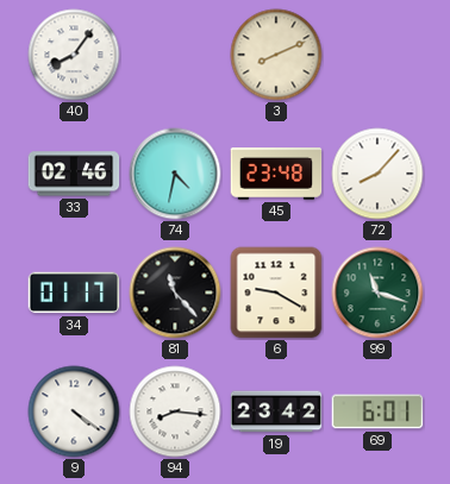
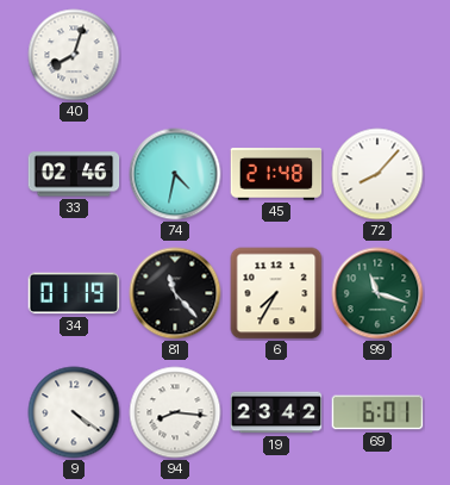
40: 8:06 -> 8:03
3: 8:11 -> none
45: 23:48 -> 21:48
34: 01:17 -> 01:19
6: 9:20 -> 7:35
